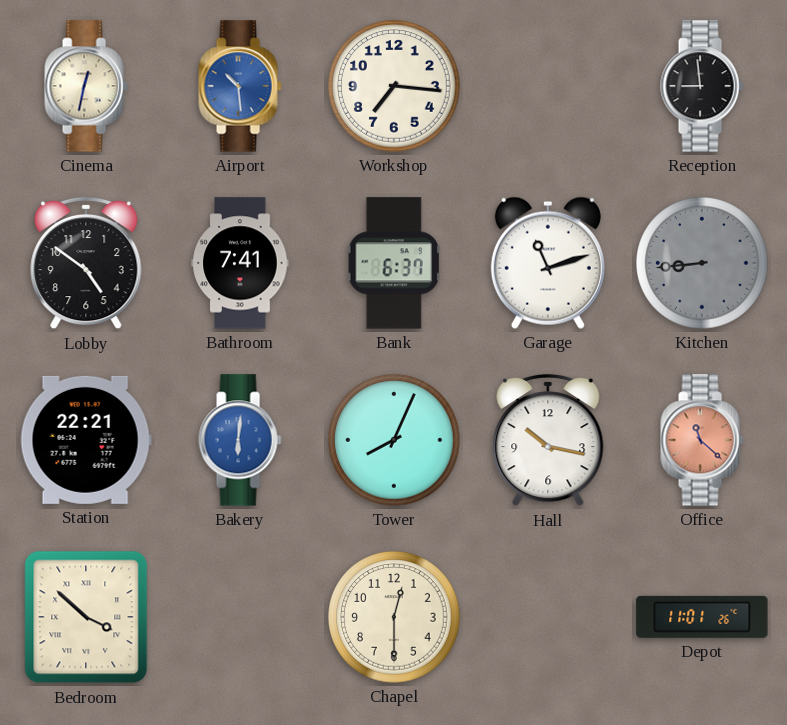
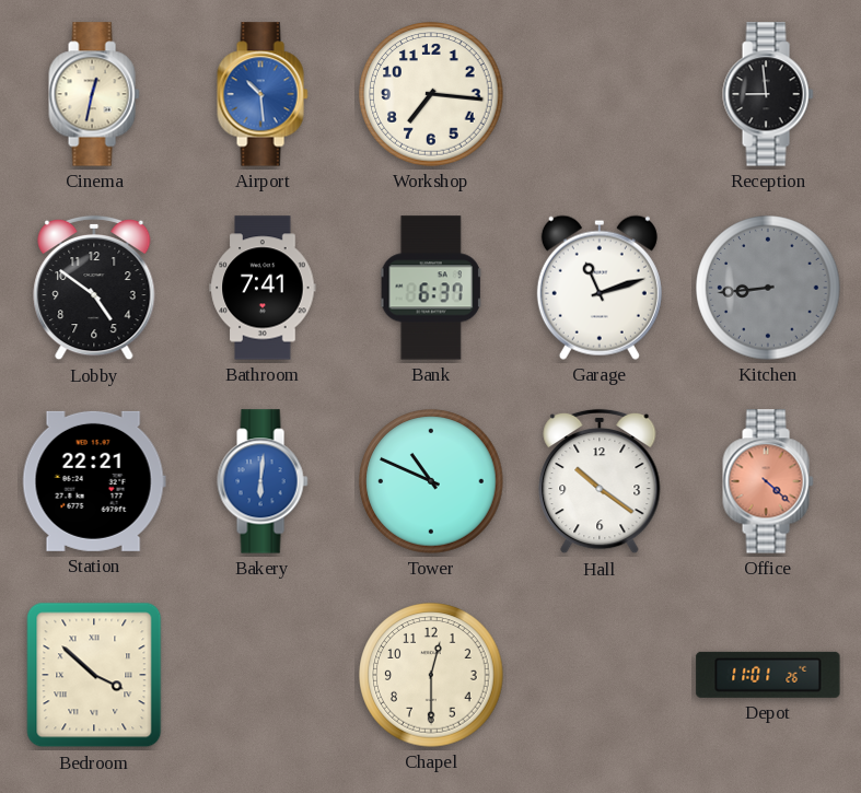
Tower: 8:04 -> 10:49
Hall: 10:17 -> 10:21
Office: 11:22 -> 4:22
